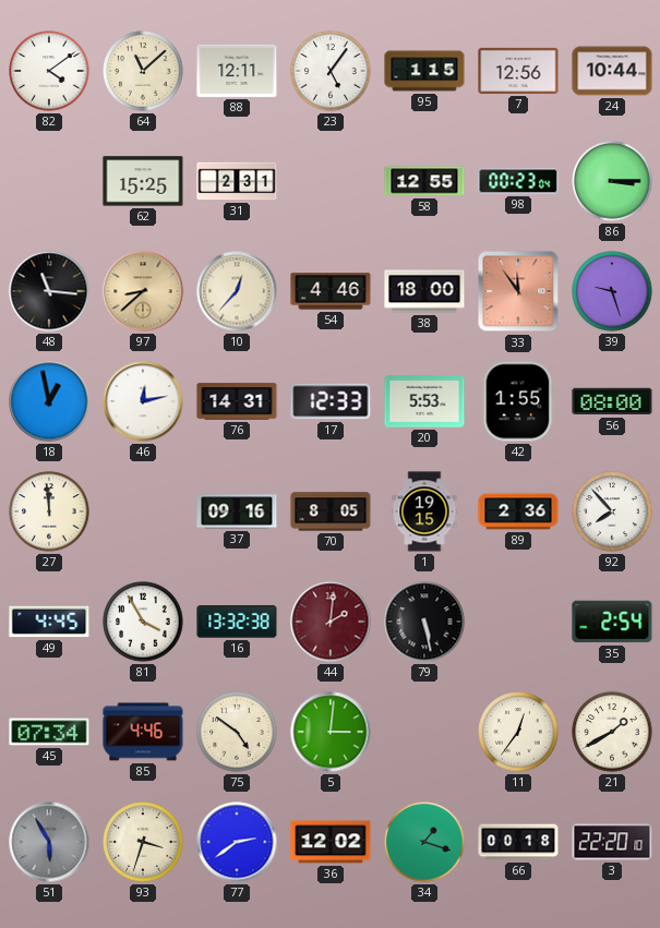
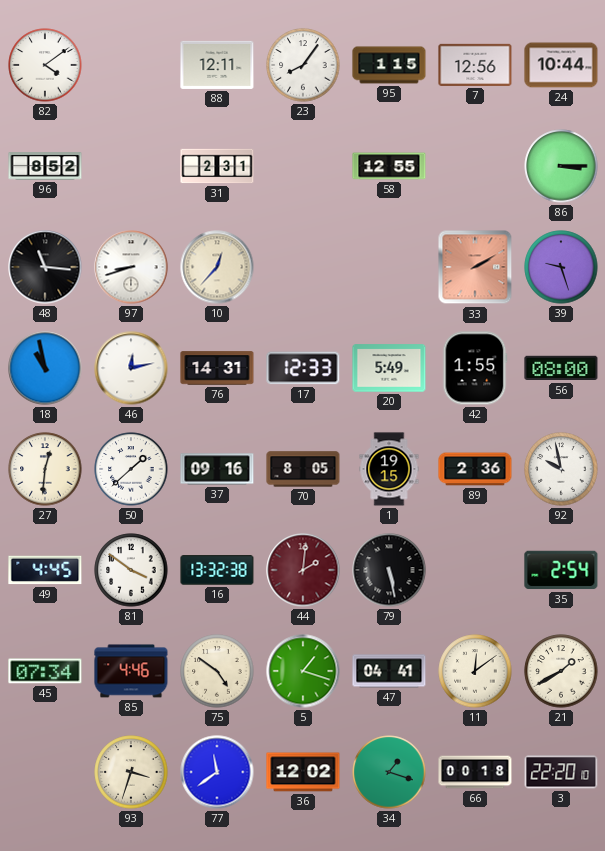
64: 11:08 -> none
23: 5:06 -> 8:06
96: none -> 8:52
62: 15:25 -> none
98: 00:23 -> none
97: 8:38 -> 8:42
97 dial: champagne -> white
54: 4:46 -> none
38: 18:00 -> none
33: 11:54 -> 2:10
18: 12:58 -> 10:58
20: 5:53 -> 5:49
27: 11:59 -> 12:31
50: none -> 1:38
92: 7:53 -> 9:58
81: 3:55 -> 3:51
5: 3:01 -> 1:18
47: none -> 04:41
11: 12:36 -> 12:09
51: 5:55 -> none
77: 2:39 -> 11:39
